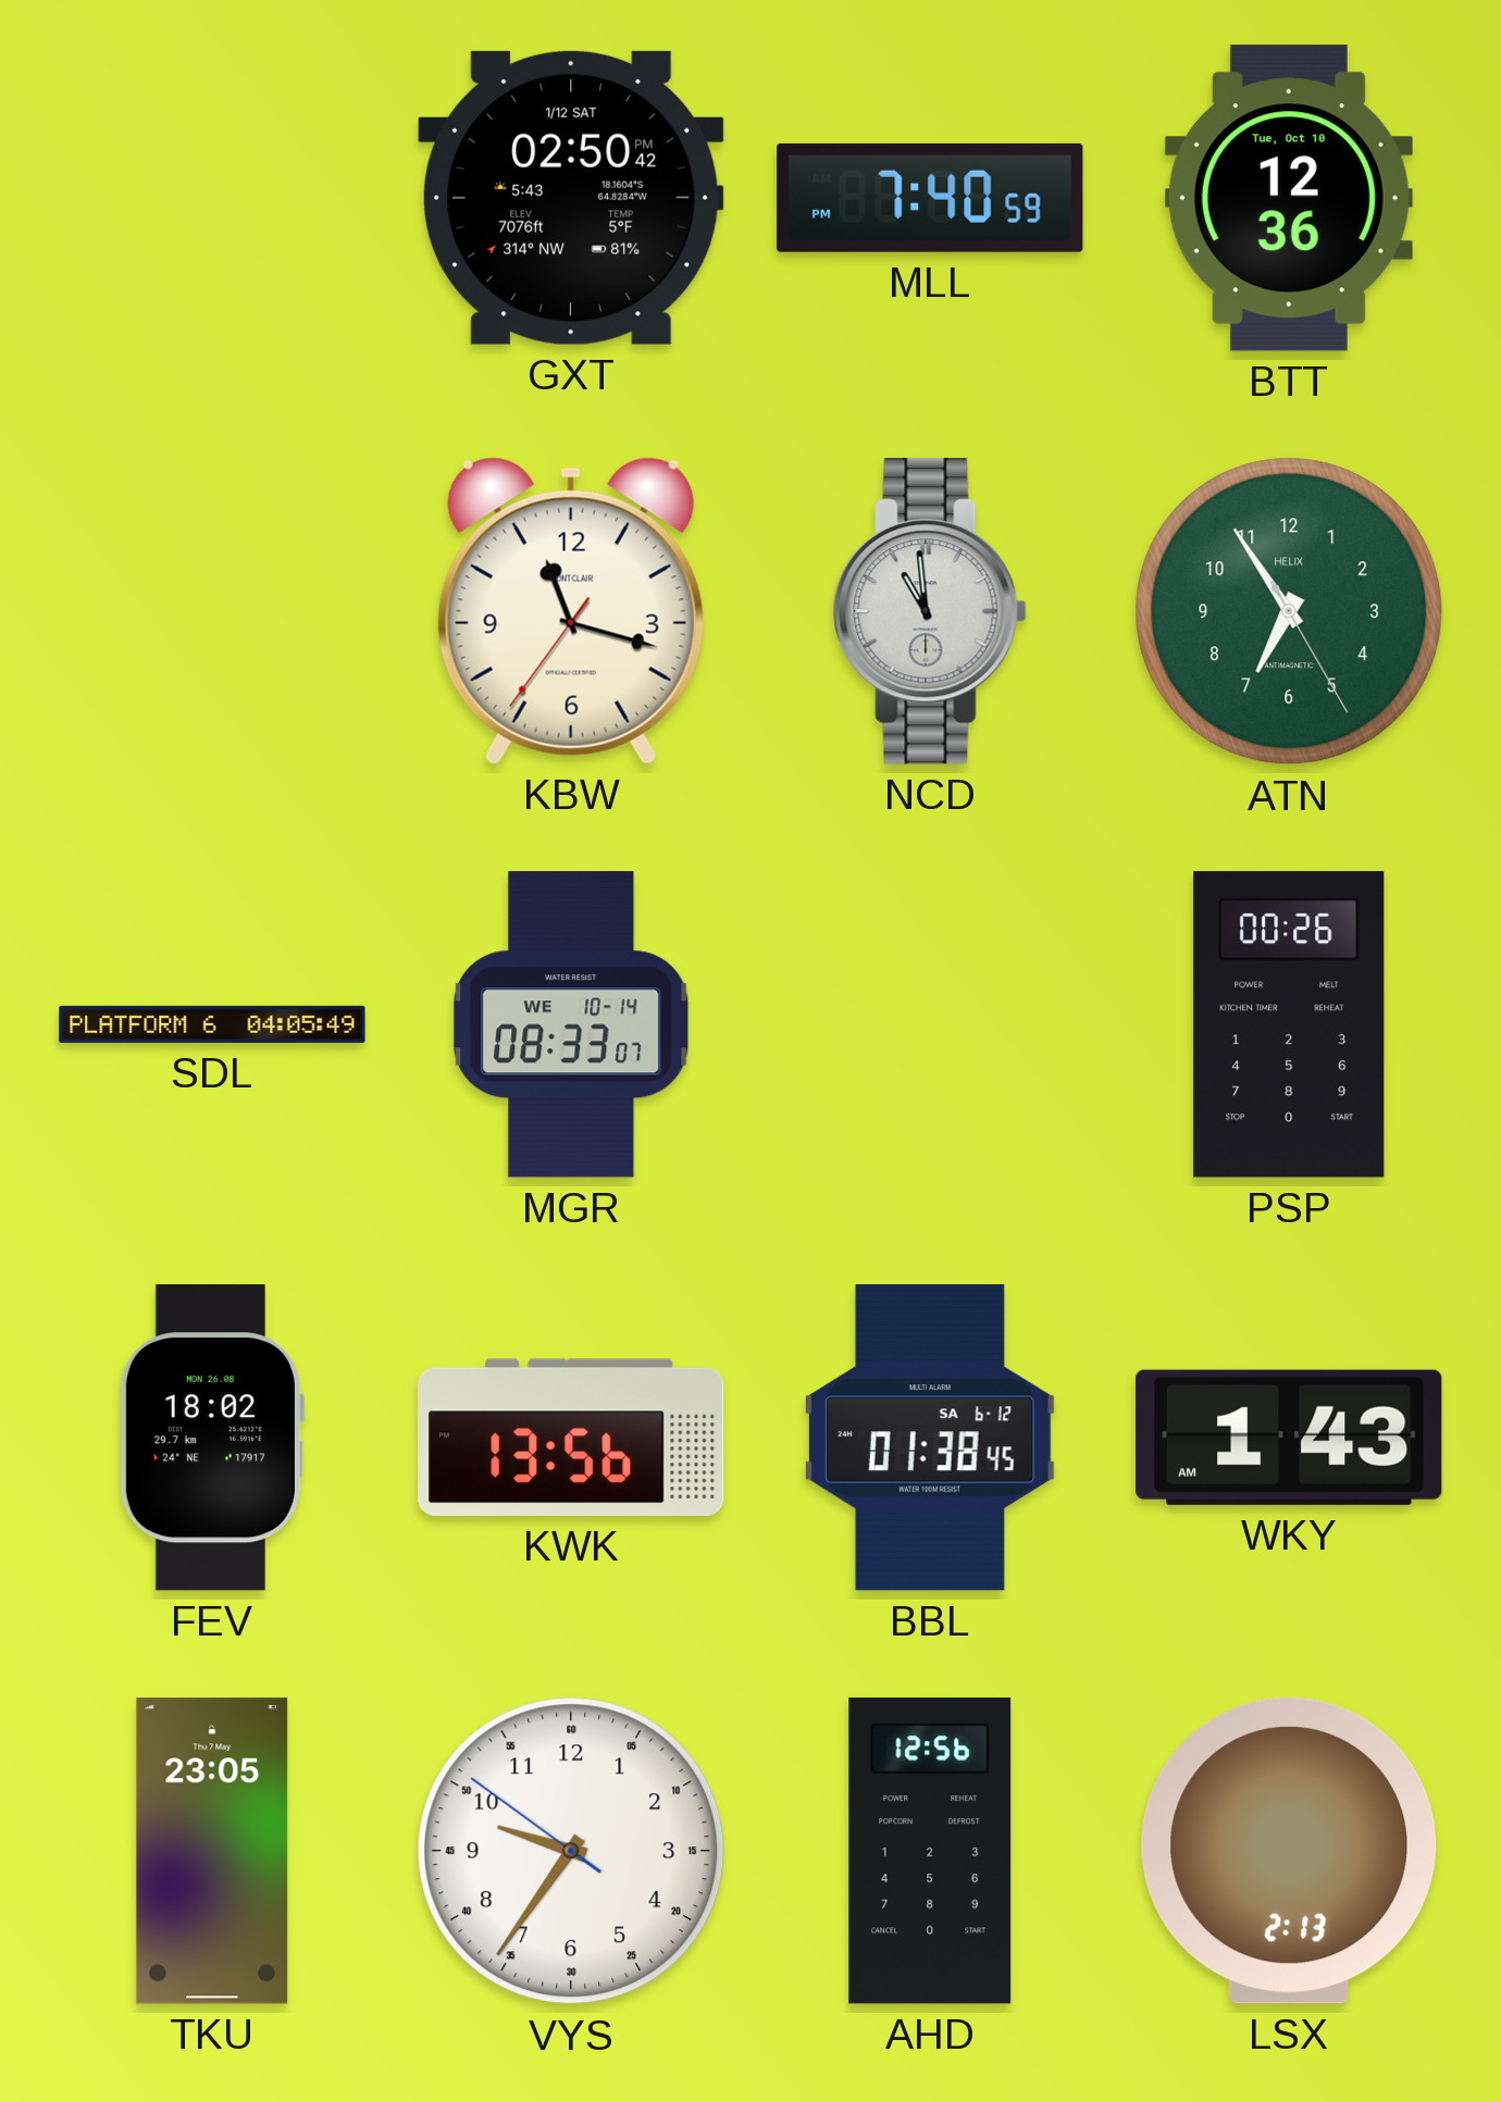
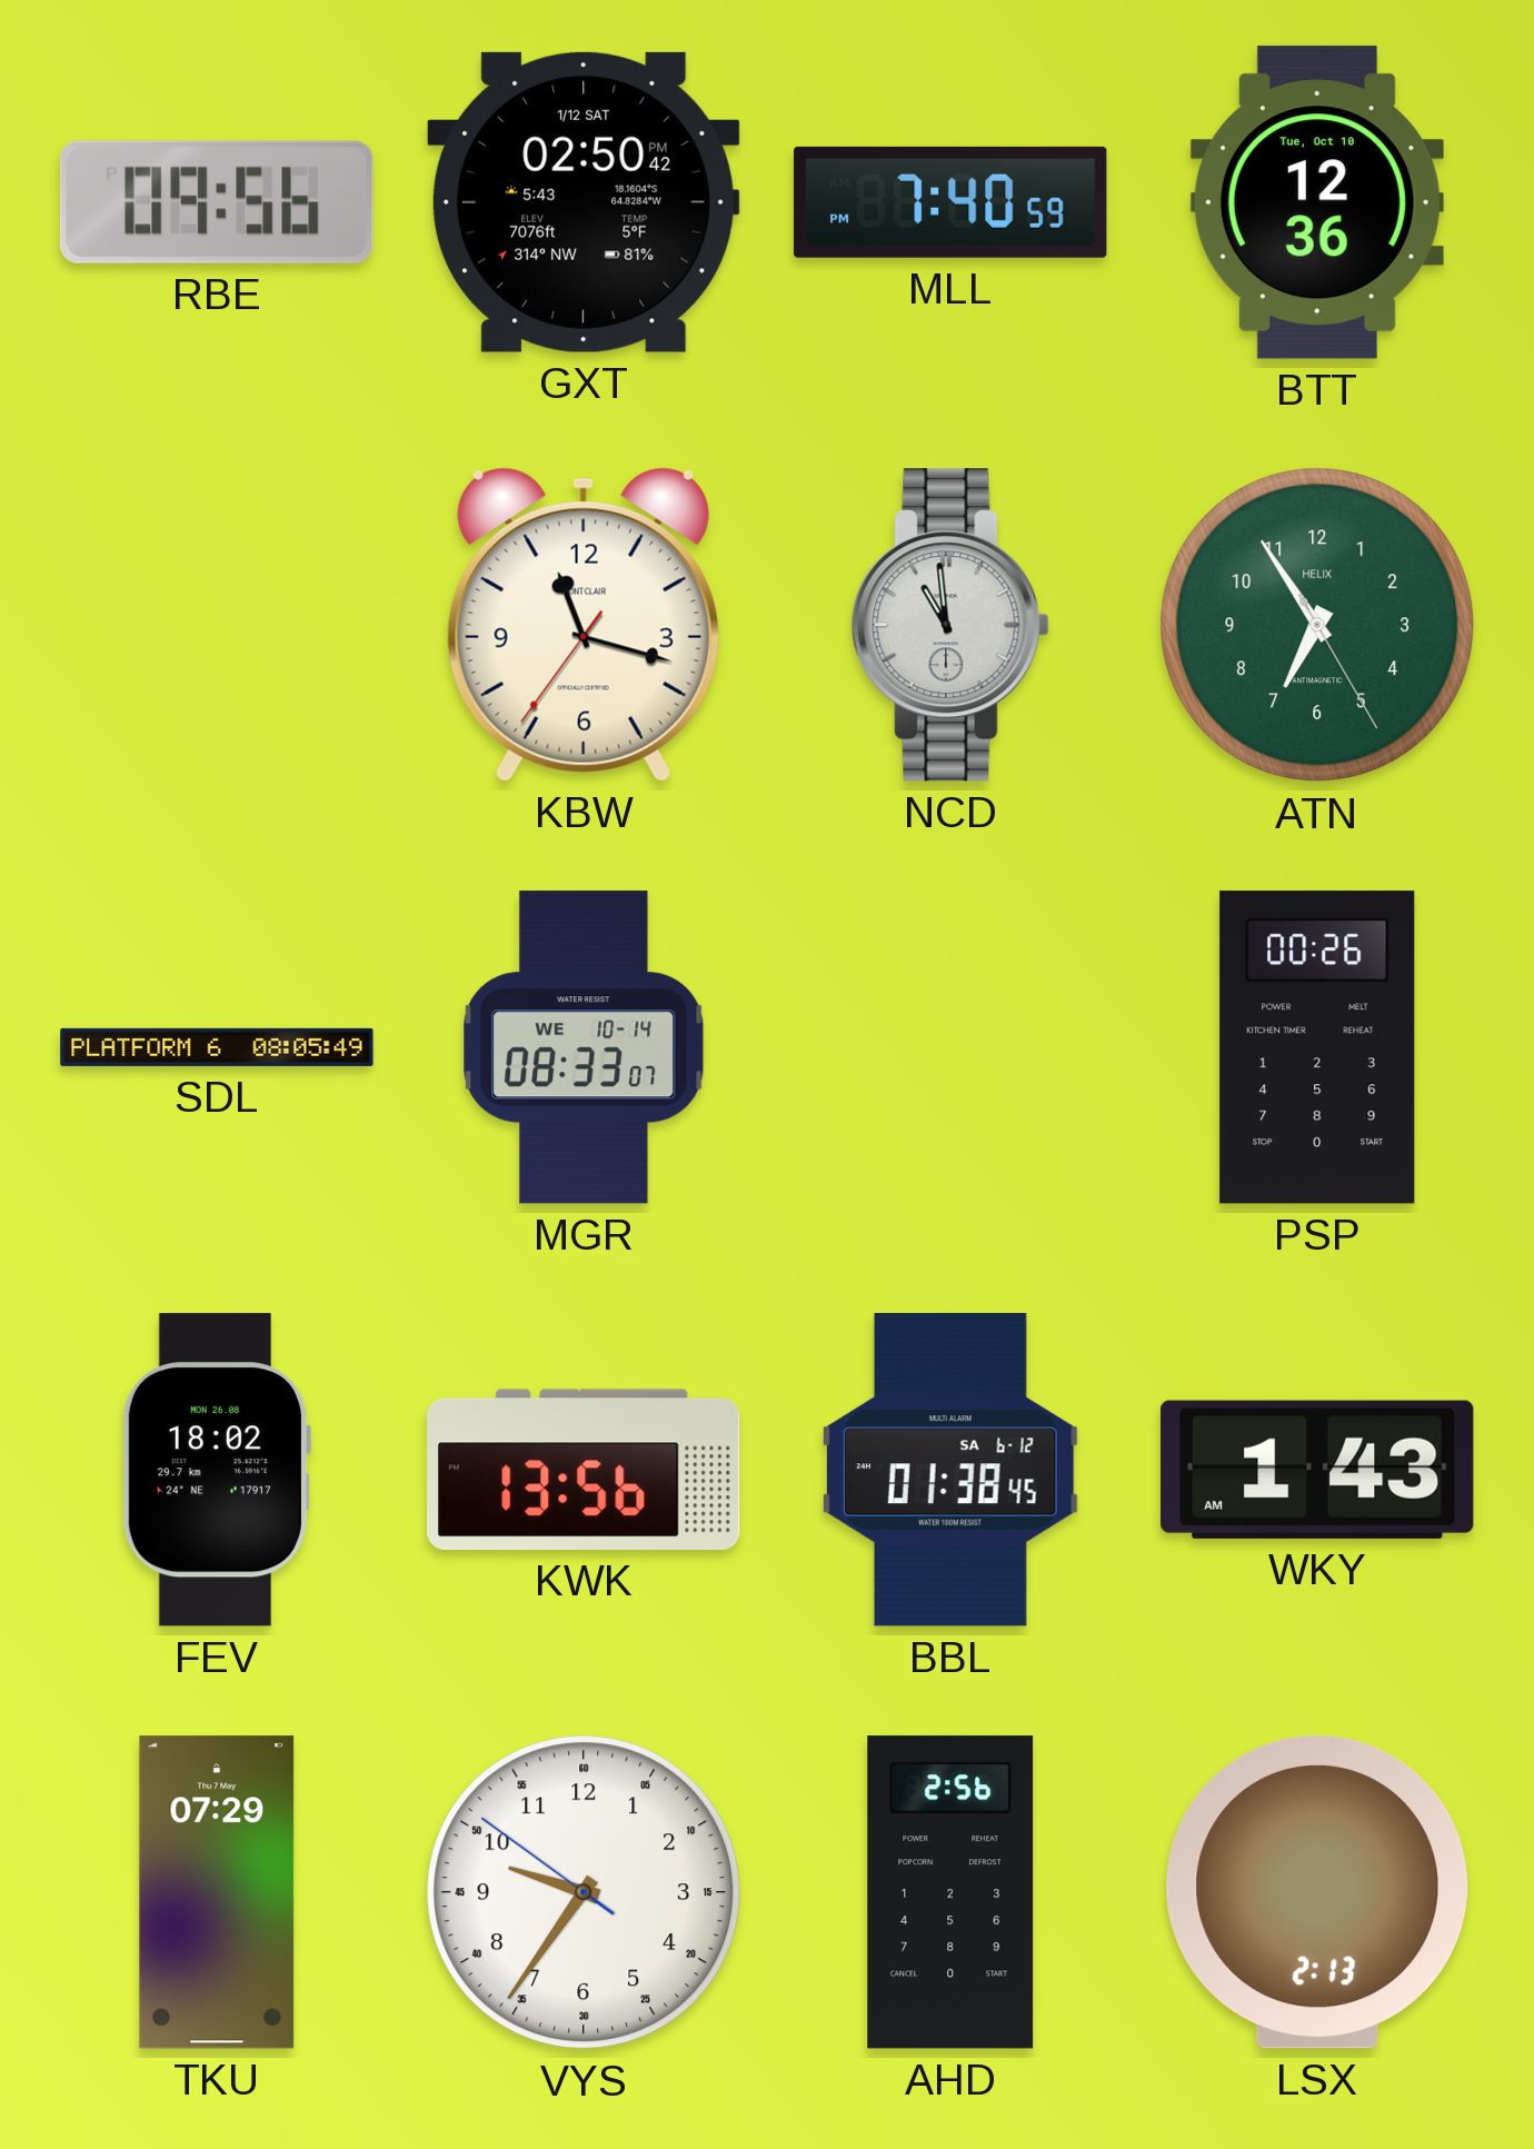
RBE: none -> 09:56
SDL: 04:05 -> 08:05
TKU: 23:05 -> 07:29
AHD: 12:56 -> 2:56
